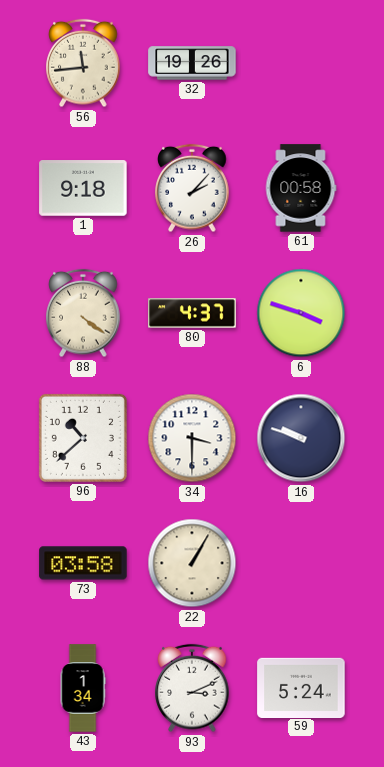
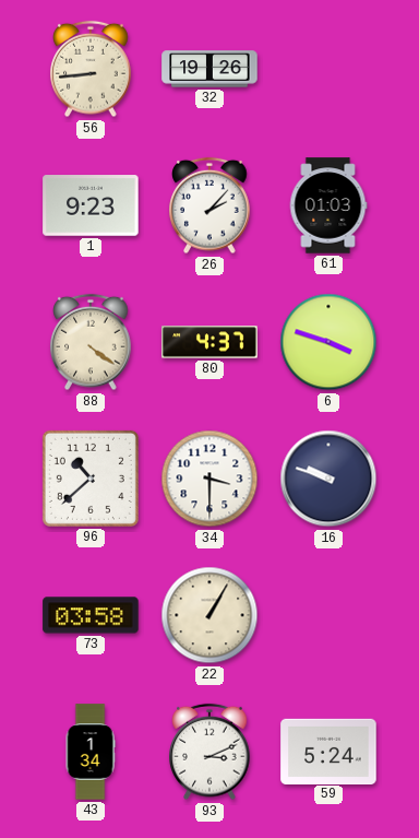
56: 11:44 -> 8:44
1: 9:18 -> 9:23
61: 00:58 -> 01:03
